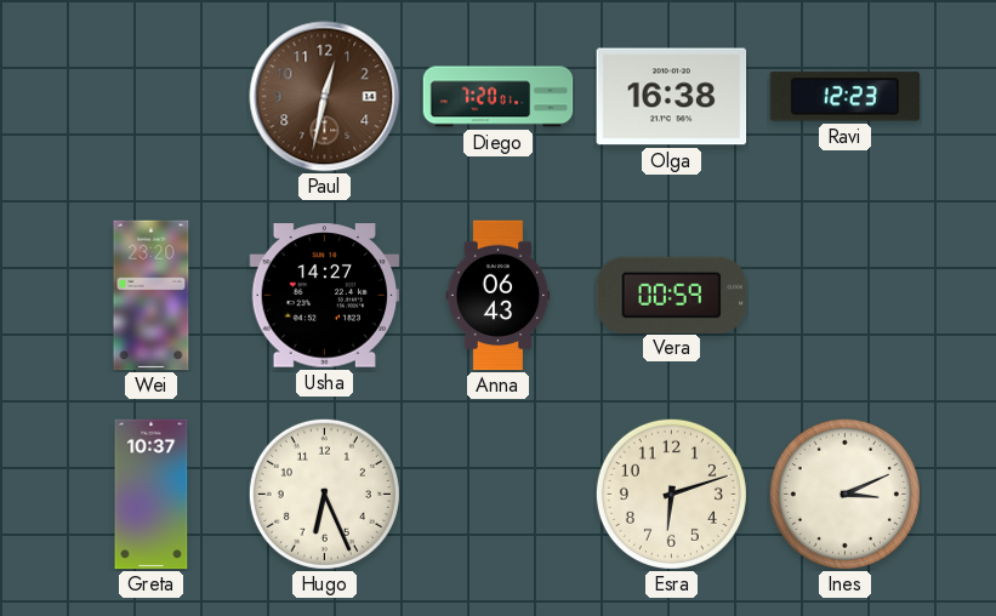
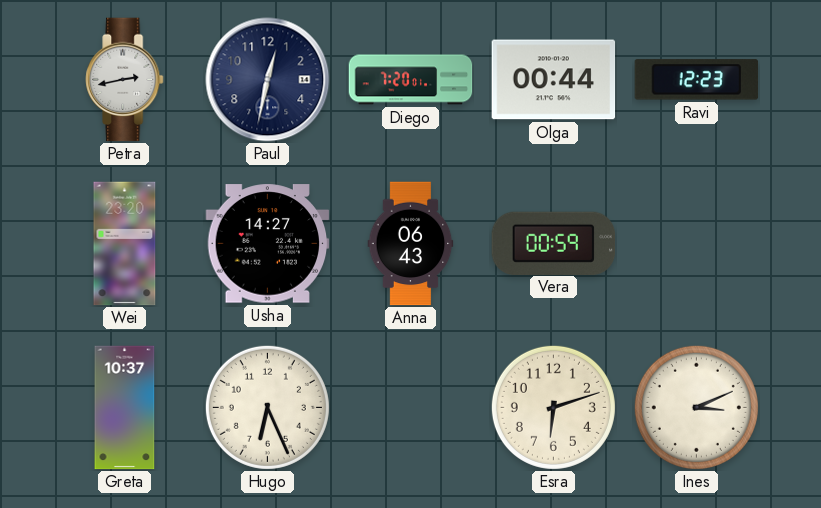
Petra: none -> 2:43
Paul dial: brown -> navy
Olga: 16:38 -> 00:44
